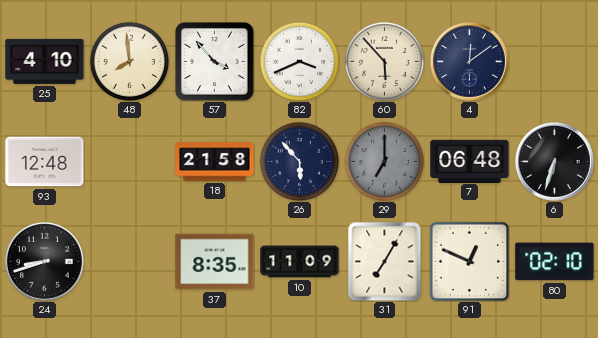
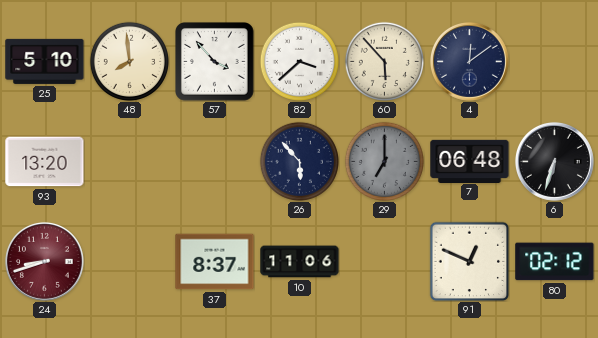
25: 4:10 -> 5:10
82: 3:41 -> 3:38
93: 12:48 -> 13:20
18: 21:58 -> none
24 dial: black -> burgundy
37: 8:35 -> 8:37
10: 11:09 -> 11:06
31: 7:05 -> none
80: 02:10 -> 02:12
